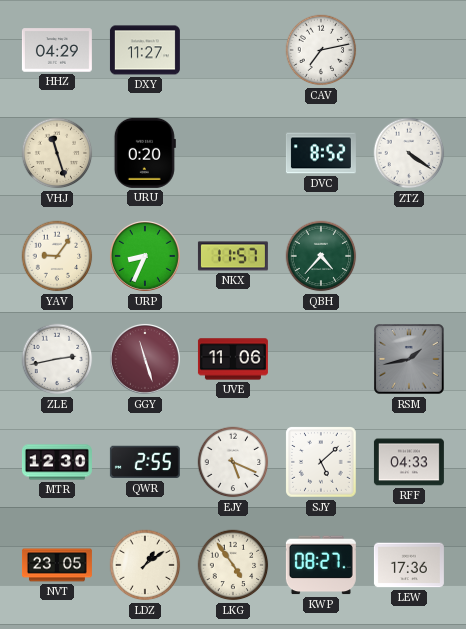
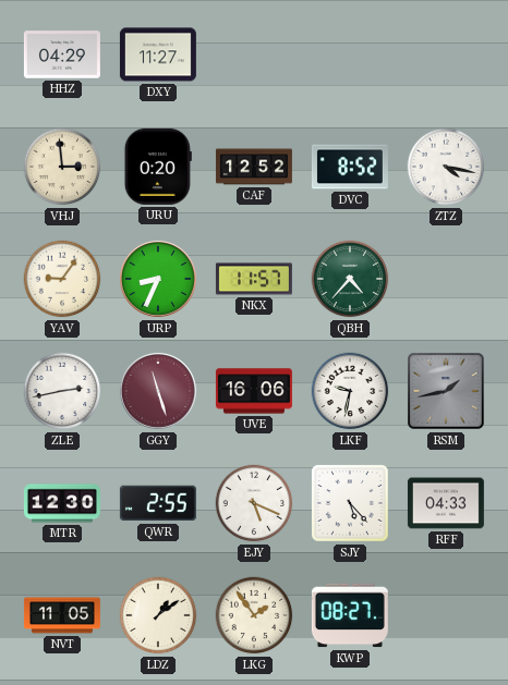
CAV: 7:13 -> none
VHJ: 11:27 -> 2:59
CAF: none -> 12:52
ZTZ: 4:21 -> 4:17
UVE: 11:06 -> 16:06
LKF: none -> 9:32
SJY: 5:08 -> 5:23
NVT: 23:05 -> 11:05
LKG: 4:54 -> 1:54
LEW: 17:36 -> none
